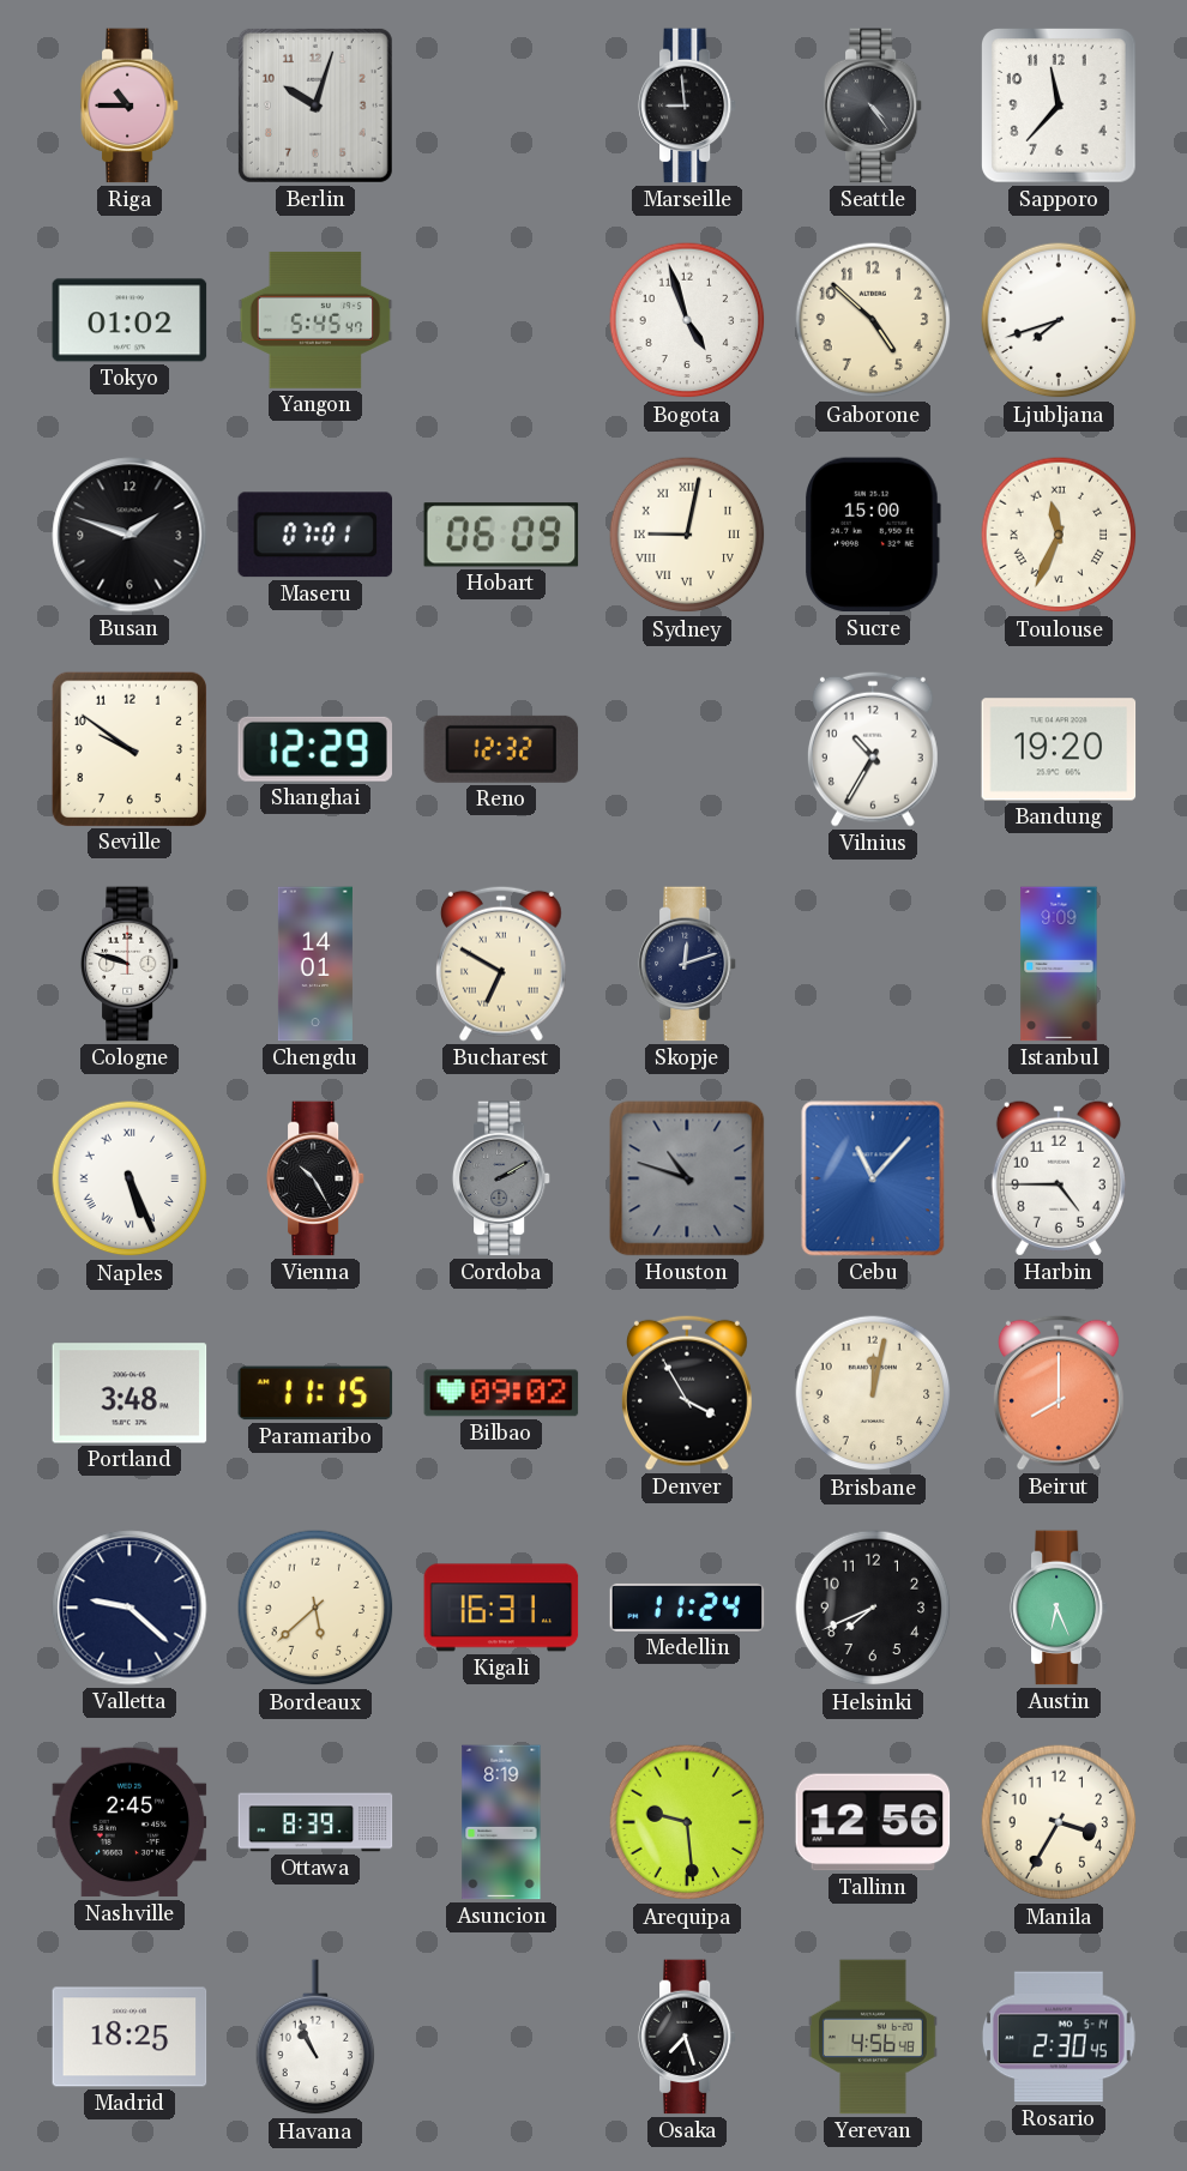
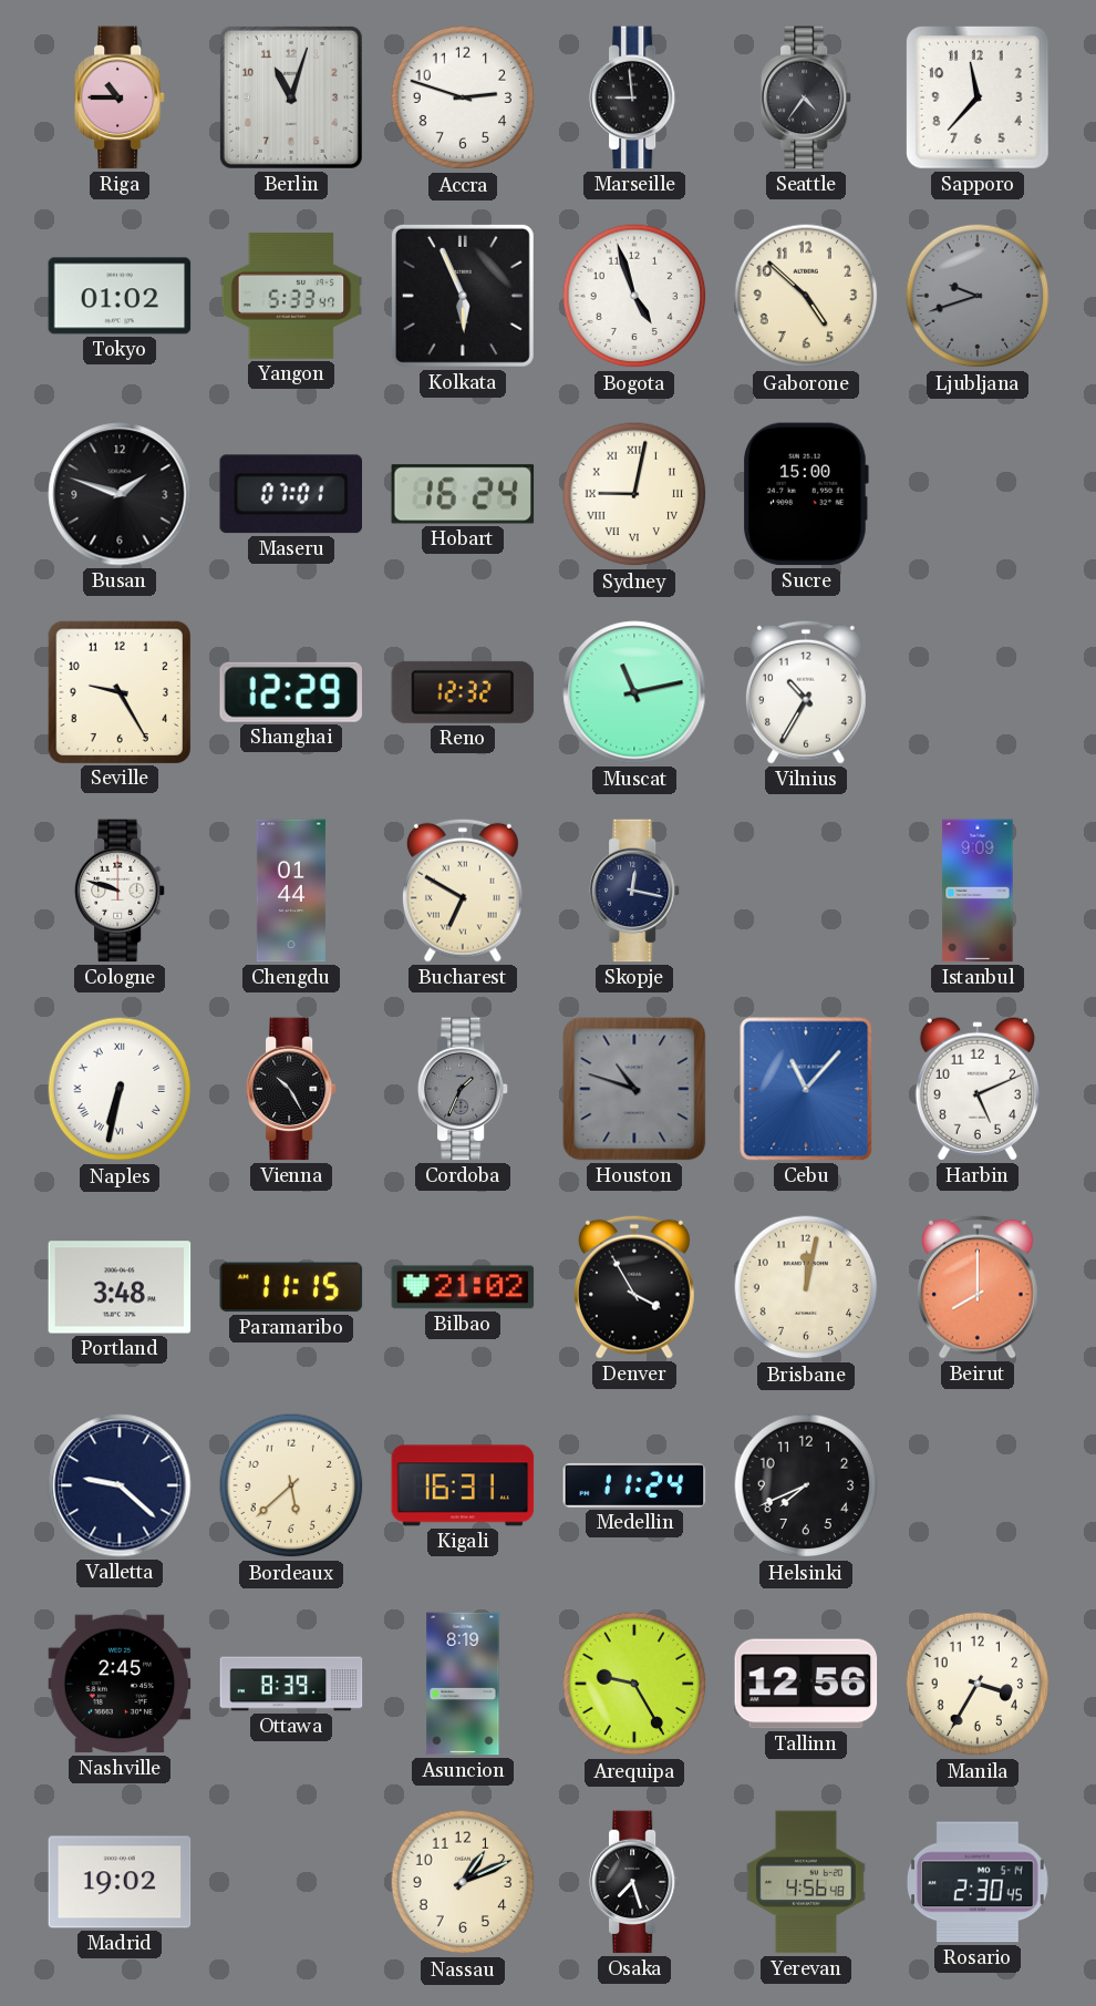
Berlin: 10:03 -> 11:03
Accra: none -> 2:48
Seattle: 4:24 -> 4:36
Yangon: 5:45 -> 5:33
Kolkata: none -> 5:56
Ljubljana: 7:42 -> 9:42
Ljubljana dial: white -> grey
Hobart: 06:09 -> 16:24
Toulouse: 11:34 -> none
Seville: 9:51 -> 9:25
Muscat: none -> 11:13
Bandung: 19:20 -> none
Chengdu: 14:01 -> 01:44
Skopje: 12:12 -> 12:17
Naples: 5:26 -> 6:32
Cordoba: 2:10 -> 1:34
Harbin: 4:45 -> 5:11
Bilbao: 09:02 -> 21:02
Austin: 6:26 -> none
Arequipa: 9:29 -> 9:25
Madrid: 18:25 -> 19:02
Havana: 10:56 -> none
Nassau: none -> 1:11
